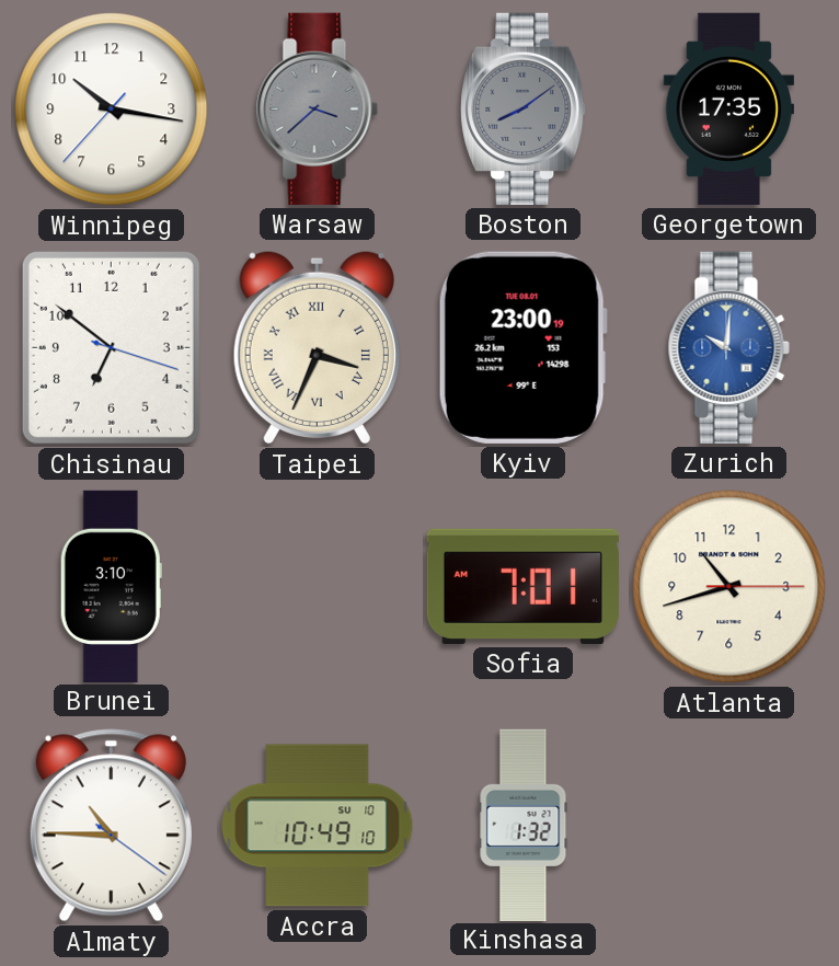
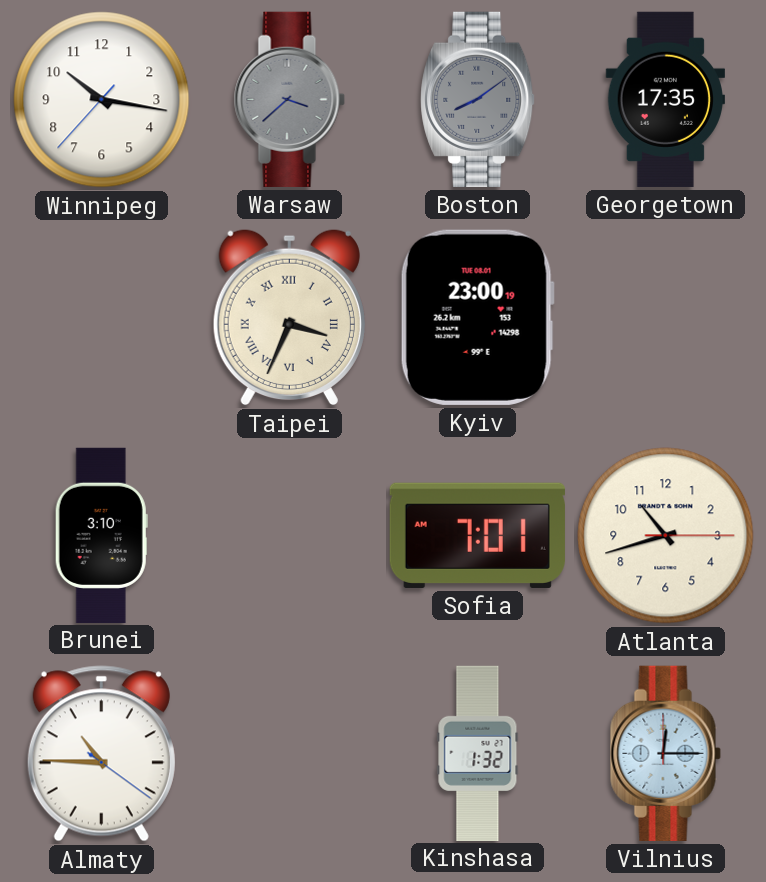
Chisinau: 6:51 -> none
Zurich: 10:01 -> none
Accra: 10:49 -> none
Vilnius: none -> 12:15
